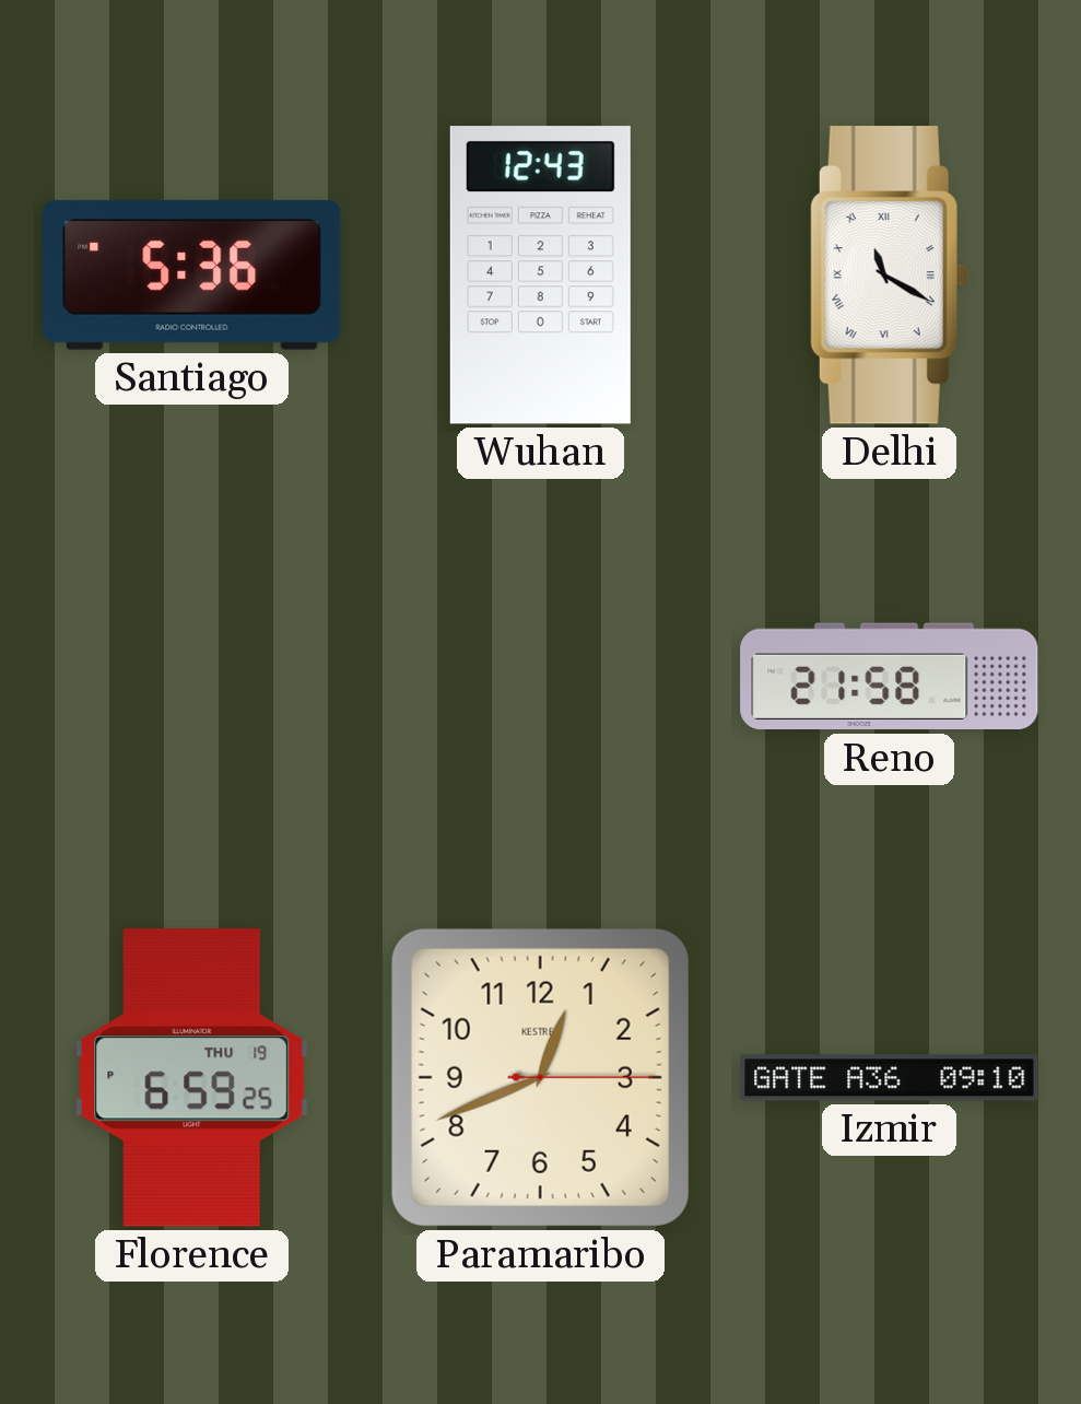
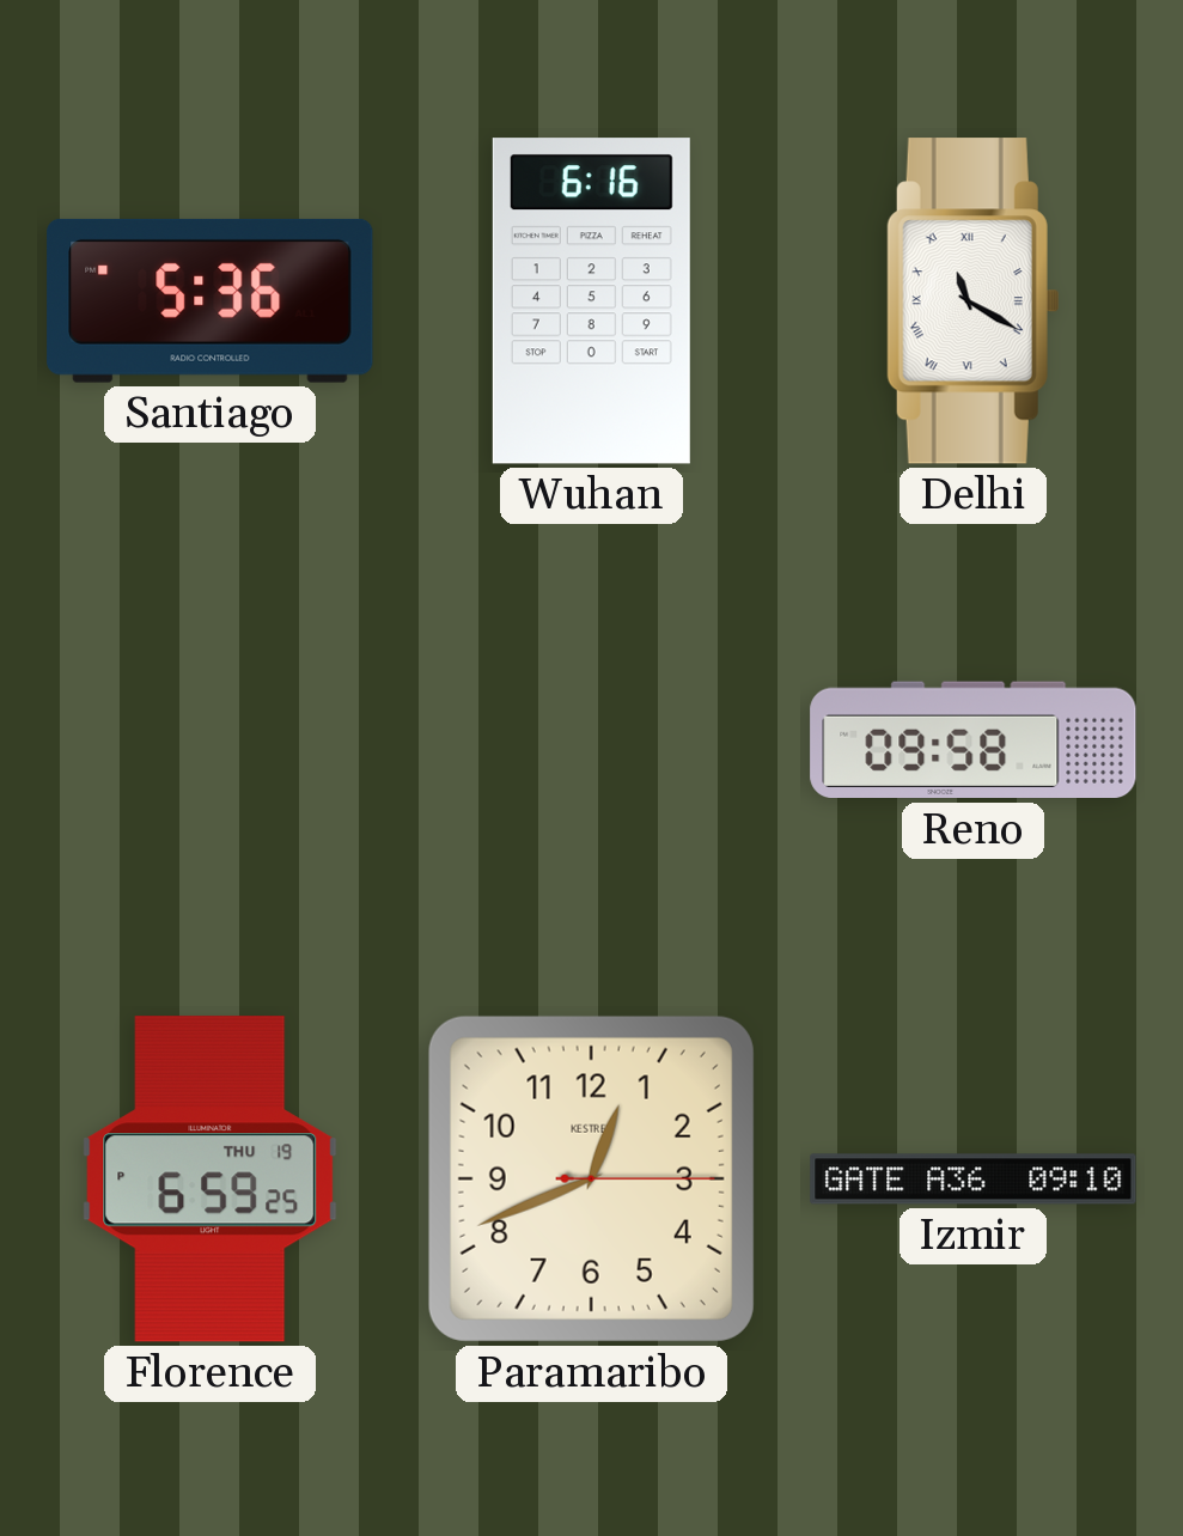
Wuhan: 12:43 -> 6:16
Reno: 21:58 -> 09:58
